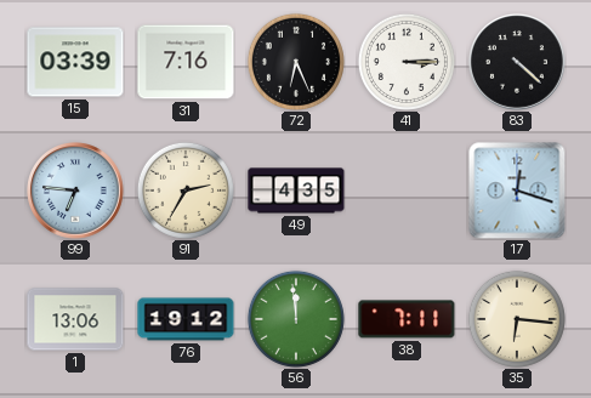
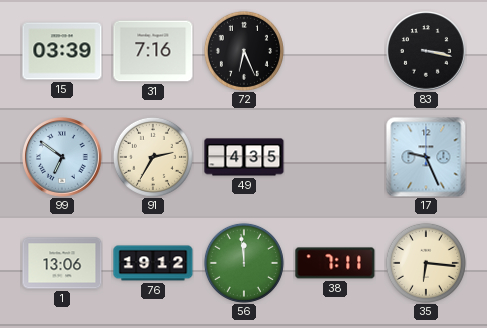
41: 3:15 -> none
83: 4:22 -> 3:17
99: 6:46 -> 6:51
17: 12:18 -> 9:26
